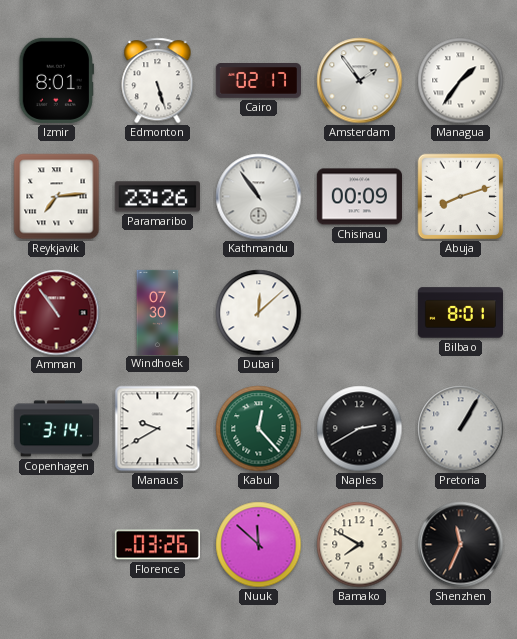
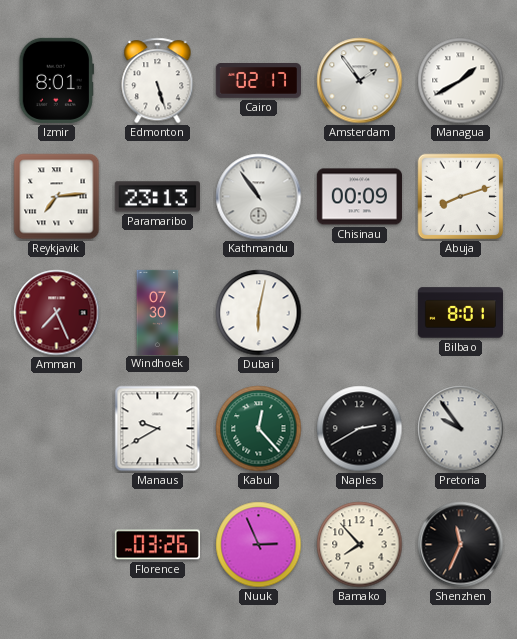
Managua: 1:36 -> 1:40
Paramaribo: 23:26 -> 23:13
Amman: 10:54 -> 7:26
Dubai: 12:08 -> 6:02
Copenhagen: 3:14 -> none
Pretoria: 1:05 -> 9:54
Nuuk: 11:52 -> 2:56
Bamako: 7:50 -> 7:53
